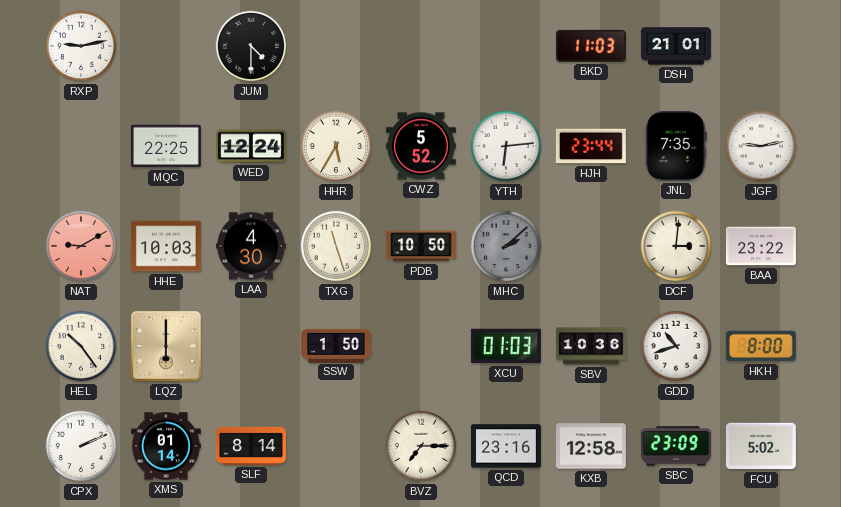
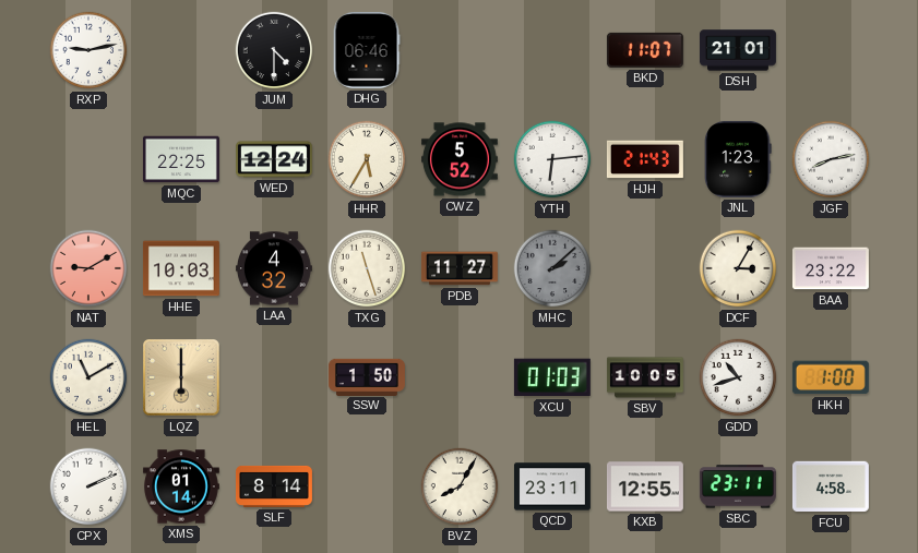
DHG: none -> 06:46
BKD: 11:03 -> 11:07
HJH: 23:44 -> 21:43
JNL: 7:35 -> 1:23
JGF: 9:13 -> 8:13
LAA: 4:30 -> 4:32
PDB: 10:50 -> 11:27
DCF: 3:01 -> 3:05
HEL: 10:24 -> 11:10
SBV: 10:36 -> 10:05
HKH: 8:00 -> 1:00
BVZ: 7:15 -> 8:05
QCD: 23:16 -> 23:11
KXB: 12:58 -> 12:55
SBC: 23:09 -> 23:11
FCU: 5:02 -> 4:58
